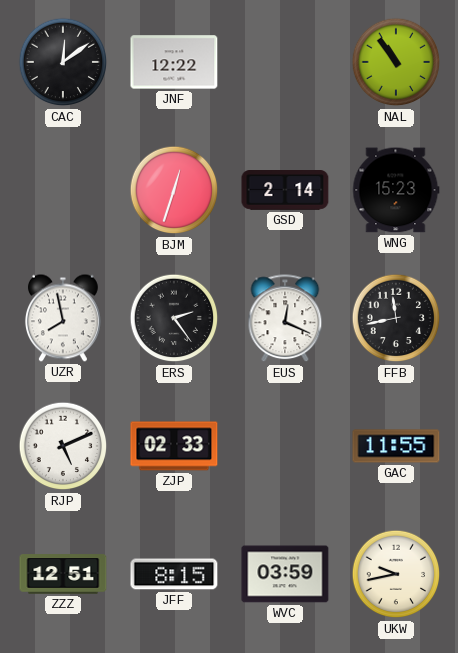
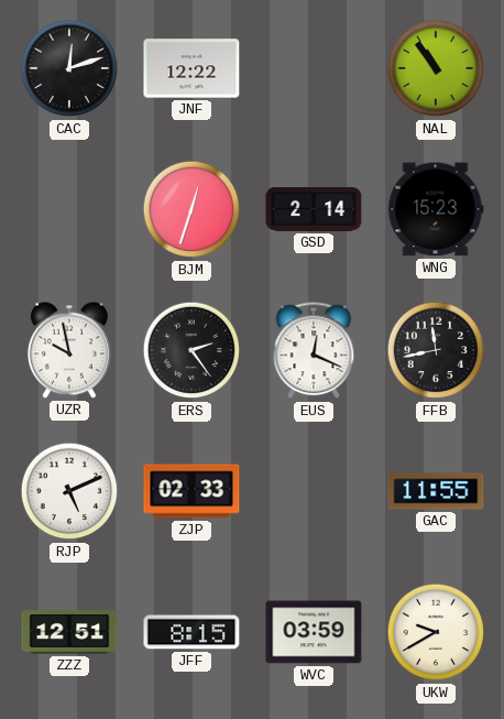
CAC: 12:09 -> 12:12
UZR: 7:58 -> 9:58
UKW: 9:43 -> 9:40
